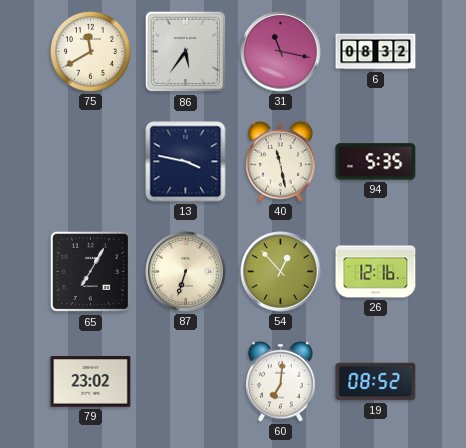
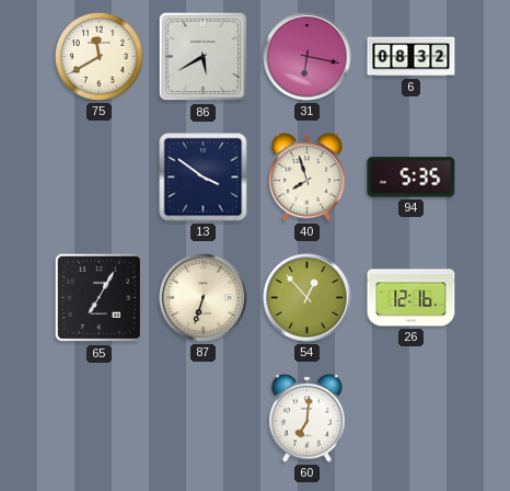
86: 5:36 -> 5:40
31: 11:17 -> 6:17
13: 3:47 -> 3:51
40: 11:28 -> 7:57
79: 23:02 -> none
19: 08:52 -> none
